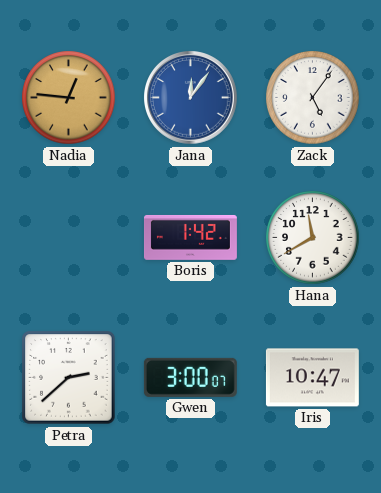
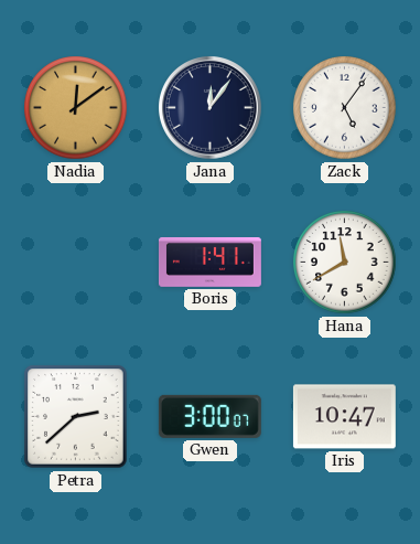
Nadia: 12:46 -> 12:09
Jana dial: blue -> navy
Boris: 1:42 -> 1:41
